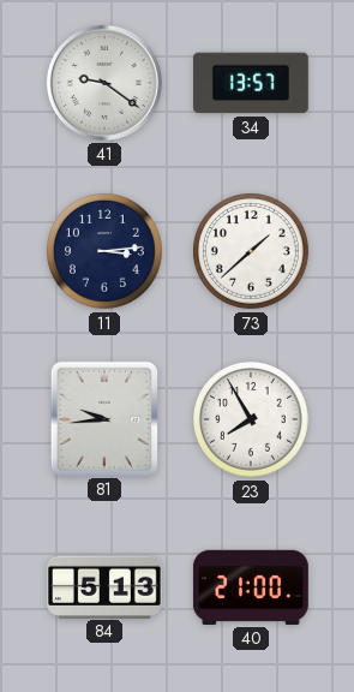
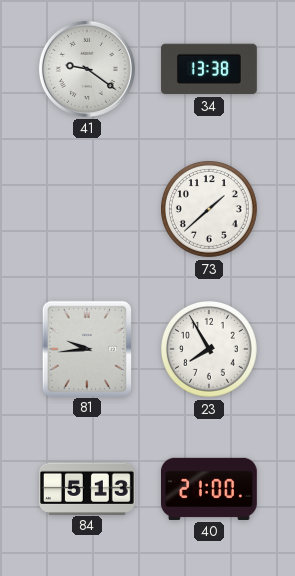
34: 13:57 -> 13:38
11: 3:14 -> none
